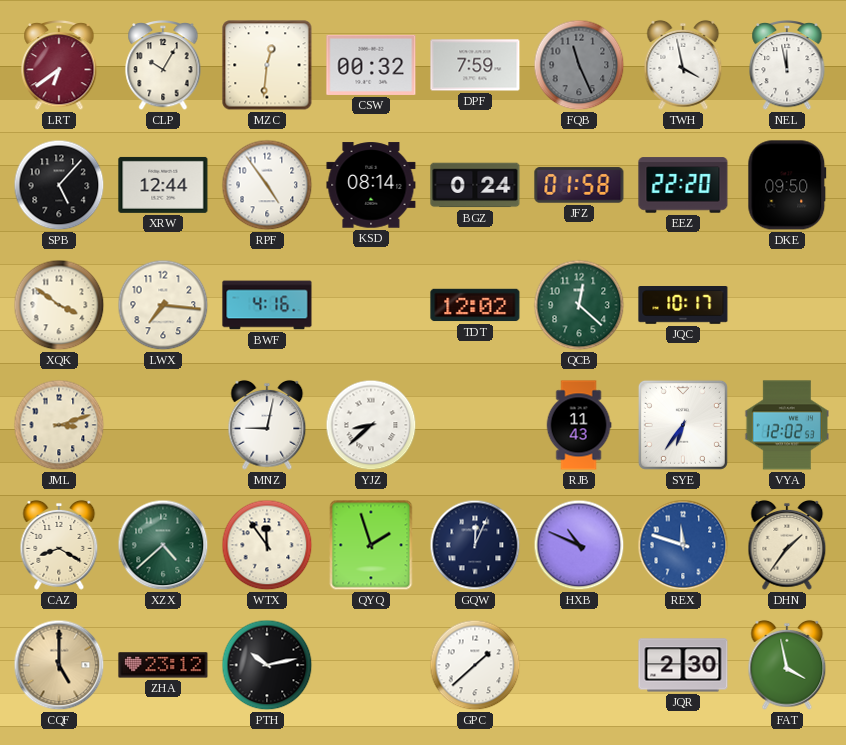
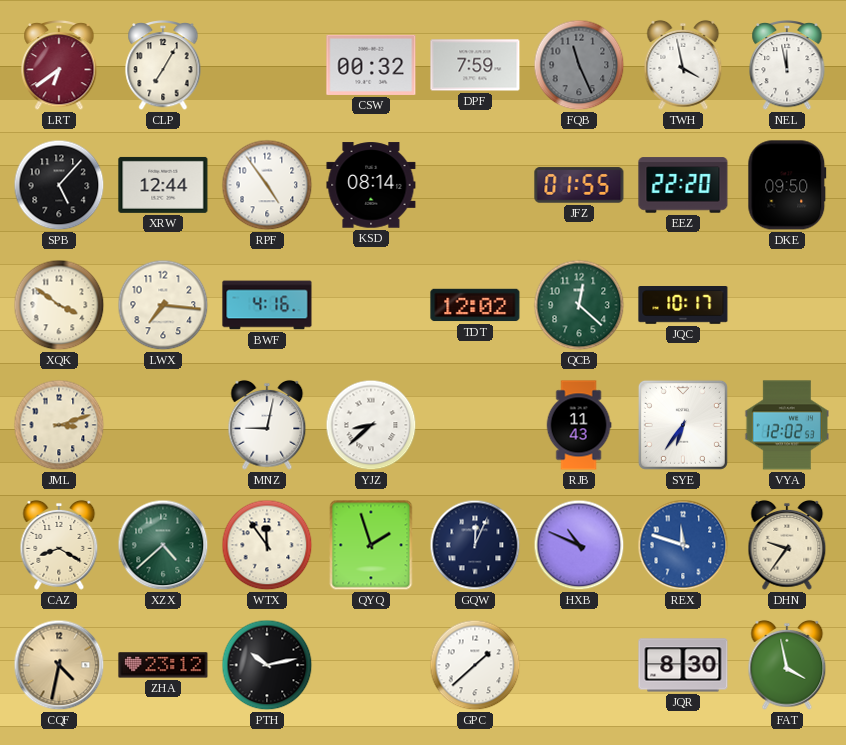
CLP: 10:05 -> 7:05
MZC: 12:31 -> none
BGZ: 0:24 -> none
JFZ: 01:58 -> 01:55
DHN: 1:36 -> 9:36
CQF: 5:00 -> 4:32
JQR: 2:30 -> 8:30
